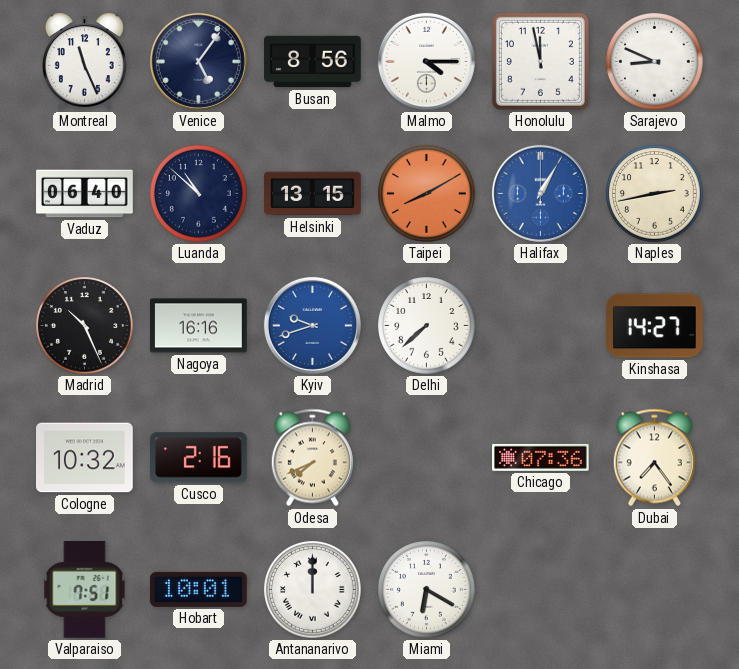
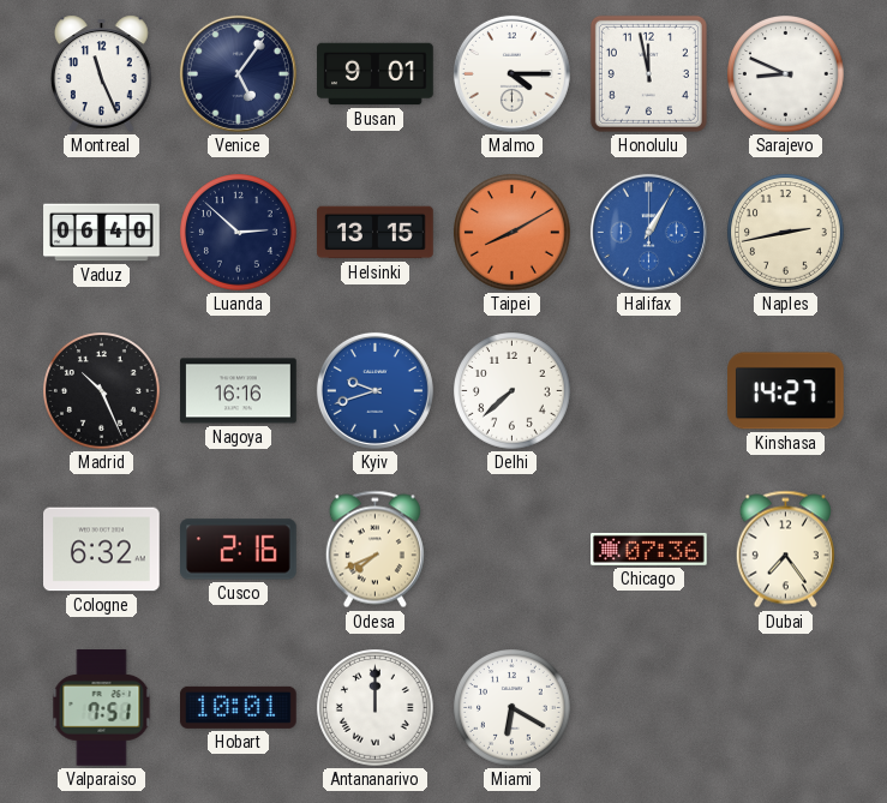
Busan: 8:56 -> 9:01
Luanda: 10:52 -> 2:52
Cologne: 10:32 -> 6:32
